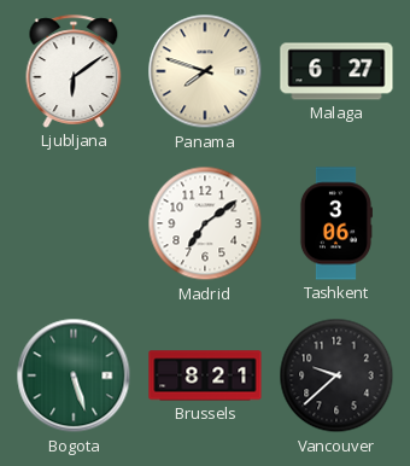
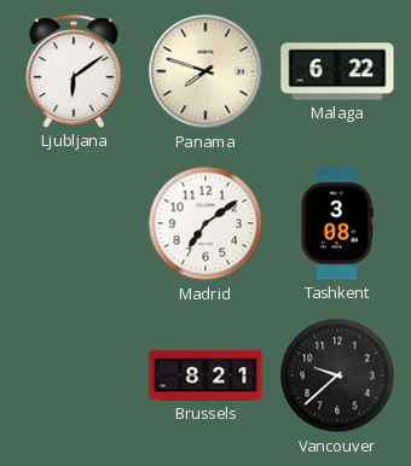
Malaga: 6:27 -> 6:22
Tashkent: 3:06 -> 3:08
Bogota: 5:27 -> none
